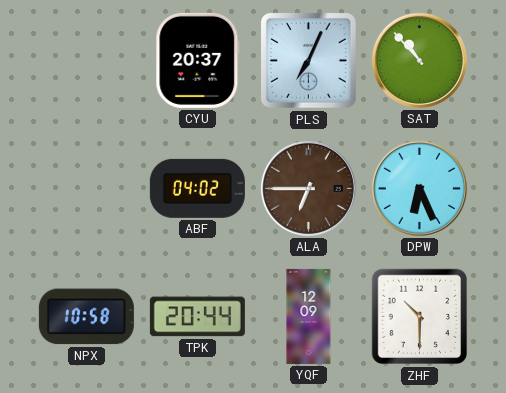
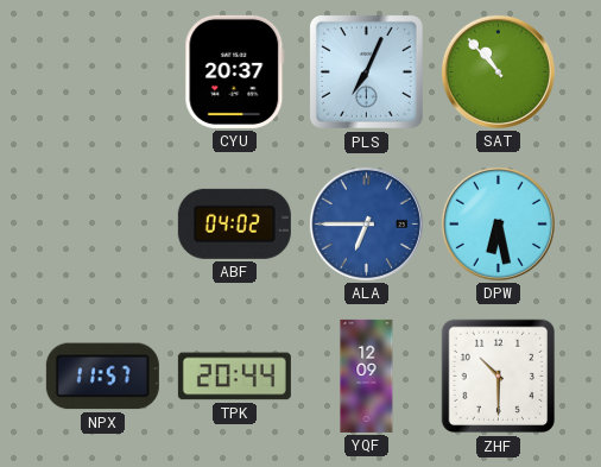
ALA dial: brown -> blue
DPW: 6:26 -> 6:28
NPX: 10:58 -> 11:57
